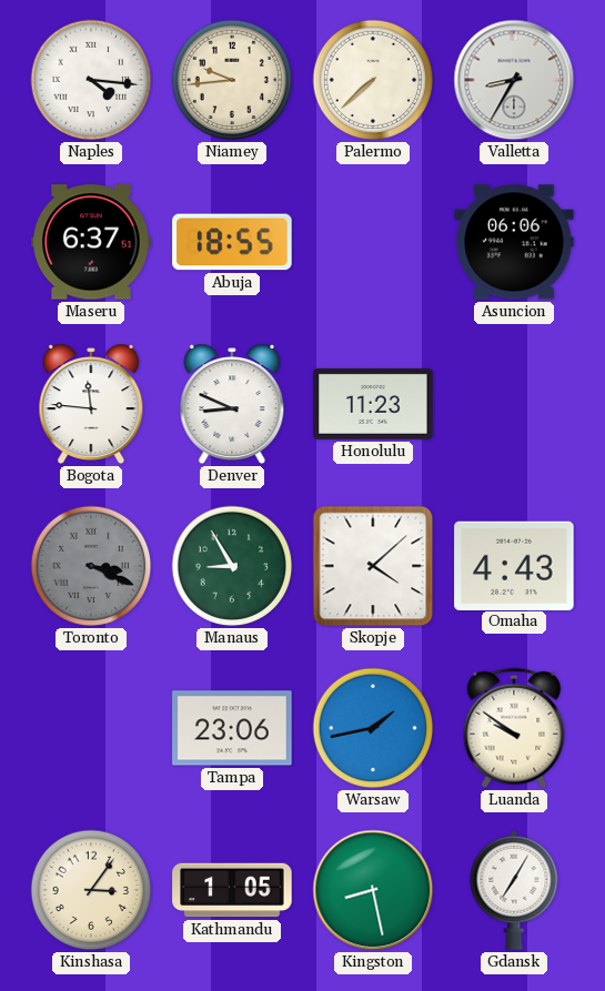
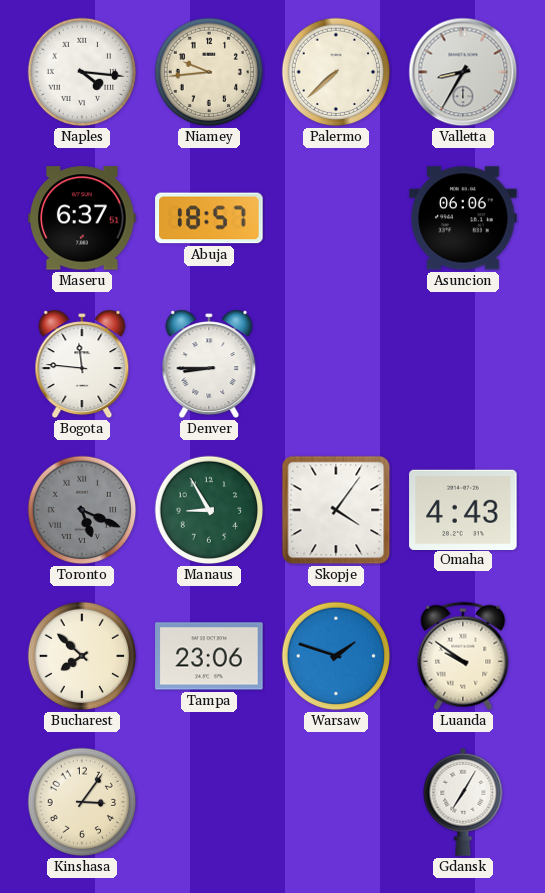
Abuja: 18:55 -> 18:57
Denver: 8:49 -> 8:45
Honolulu: 11:23 -> none
Toronto: 3:19 -> 5:19
Skopje: 4:08 -> 4:06
Bucharest: none -> 7:52
Warsaw: 1:43 -> 1:48
Kathmandu: 1:05 -> none
Kingston: 8:28 -> none
